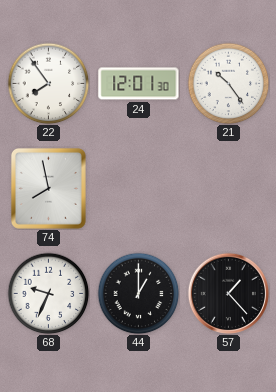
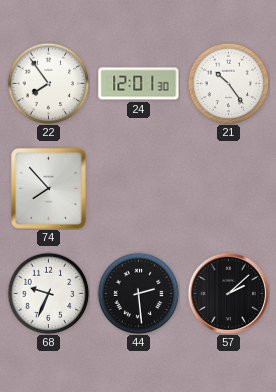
74: 7:58 -> 7:53
44: 1:00 -> 2:29
57: 1:23 -> 2:08
